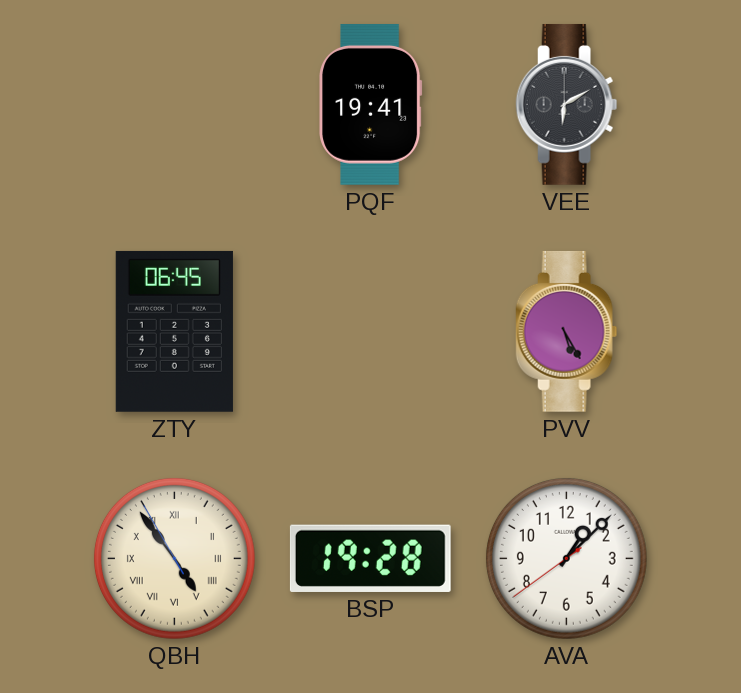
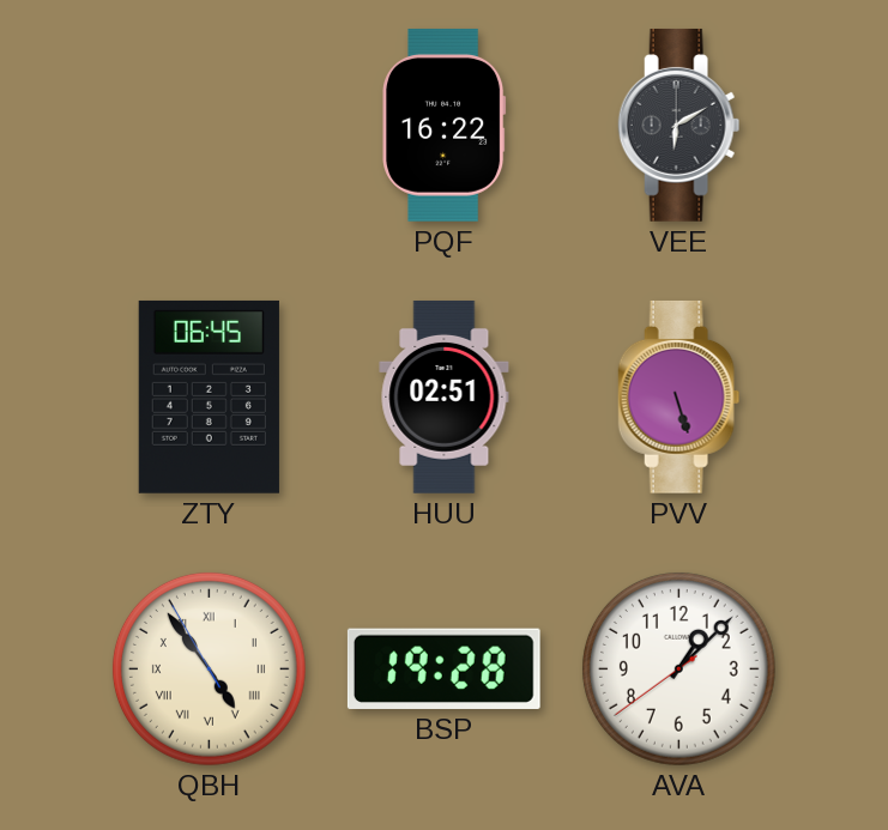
PQF: 19:41 -> 16:22
HUU: none -> 02:51
PVV: 5:25 -> 5:27
